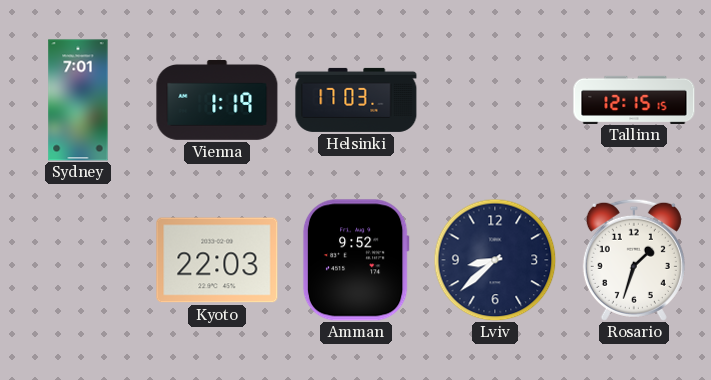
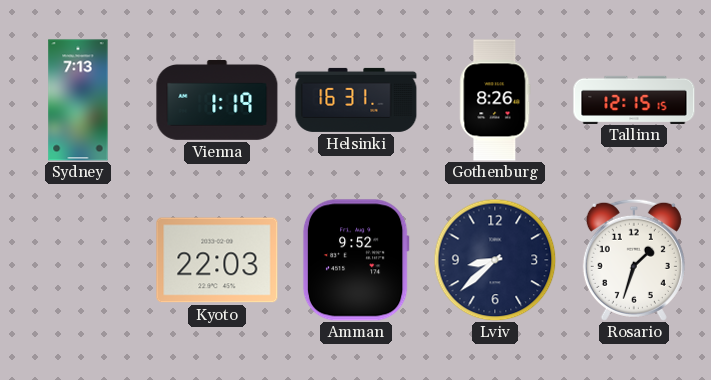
Sydney: 7:01 -> 7:13
Helsinki: 17:03 -> 16:31
Gothenburg: none -> 8:26
